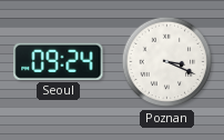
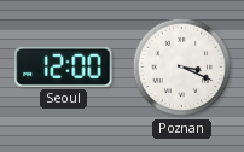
Seoul: 09:24 -> 12:00
